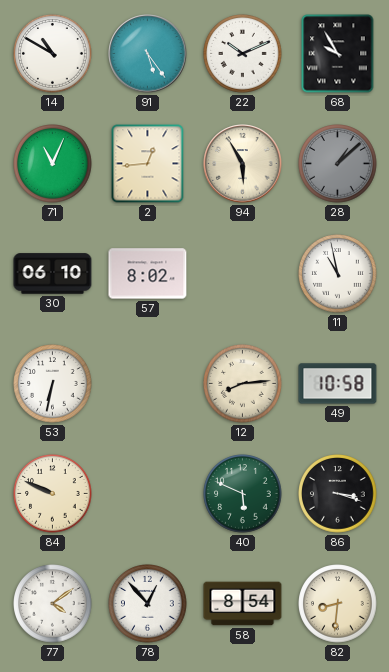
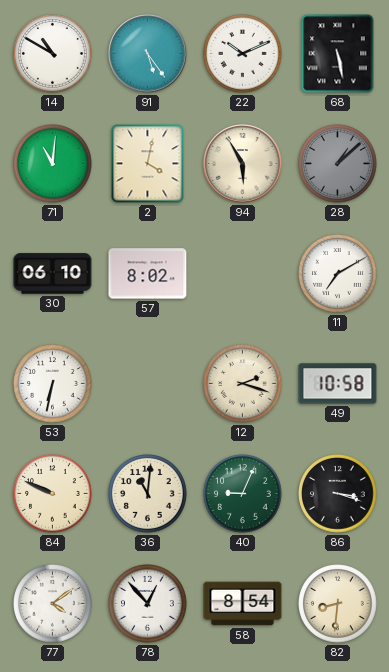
68: 9:55 -> 5:28
71: 11:04 -> 11:01
2: 12:44 -> 4:02
11: 10:58 -> 7:10
12: 8:14 -> 2:18
36: none -> 11:01
40: 5:49 -> 9:04
